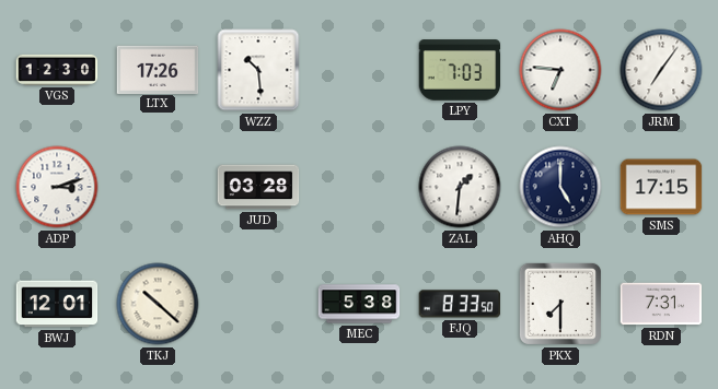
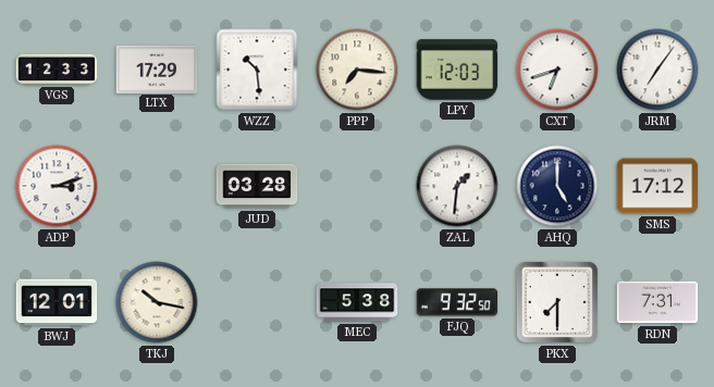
VGS: 12:30 -> 12:33
LTX: 17:26 -> 17:29
PPP: none -> 7:16
LPY: 7:03 -> 12:03
CXT: 6:46 -> 6:42
SMS: 17:15 -> 17:12
TKJ: 10:22 -> 10:17
FJQ: 8:33 -> 9:32
